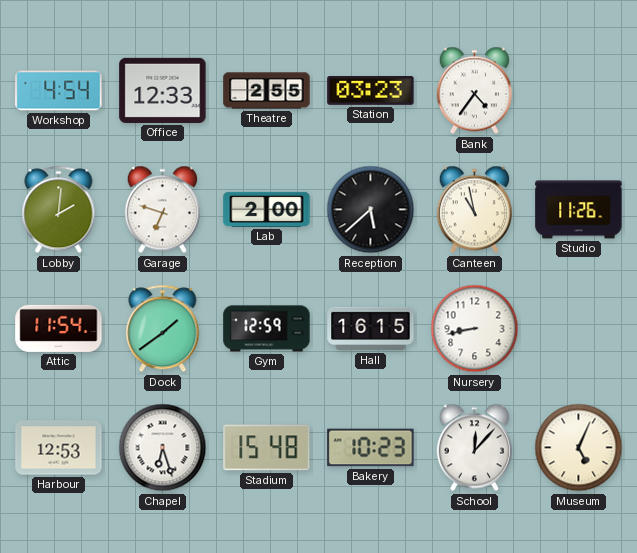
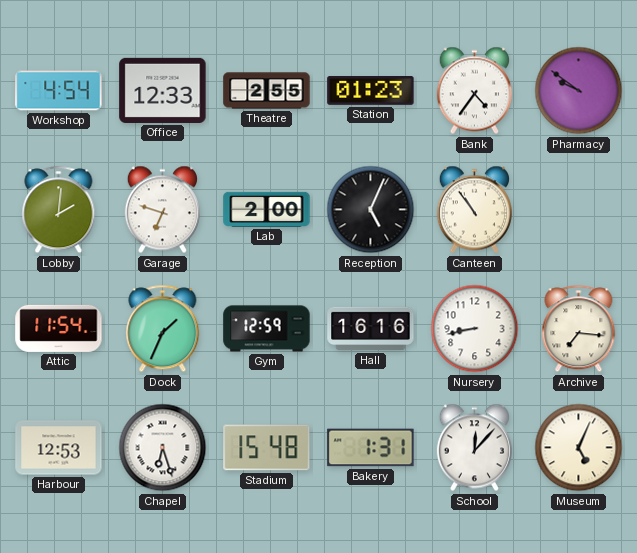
Station: 03:23 -> 01:23
Pharmacy: none -> 9:51
Reception: 5:38 -> 5:04
Canteen: 10:58 -> 10:54
Studio: 11:26 -> none
Dock: 1:39 -> 1:34
Hall: 16:15 -> 16:16
Archive: none -> 7:16
Bakery: 10:23 -> 1:31
